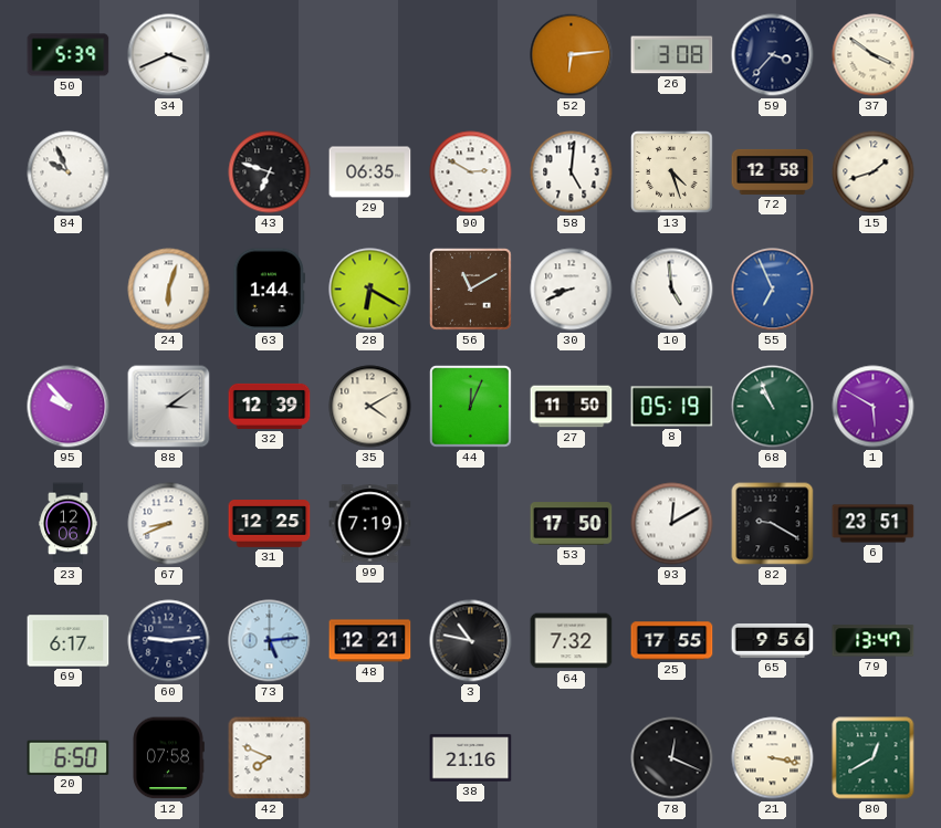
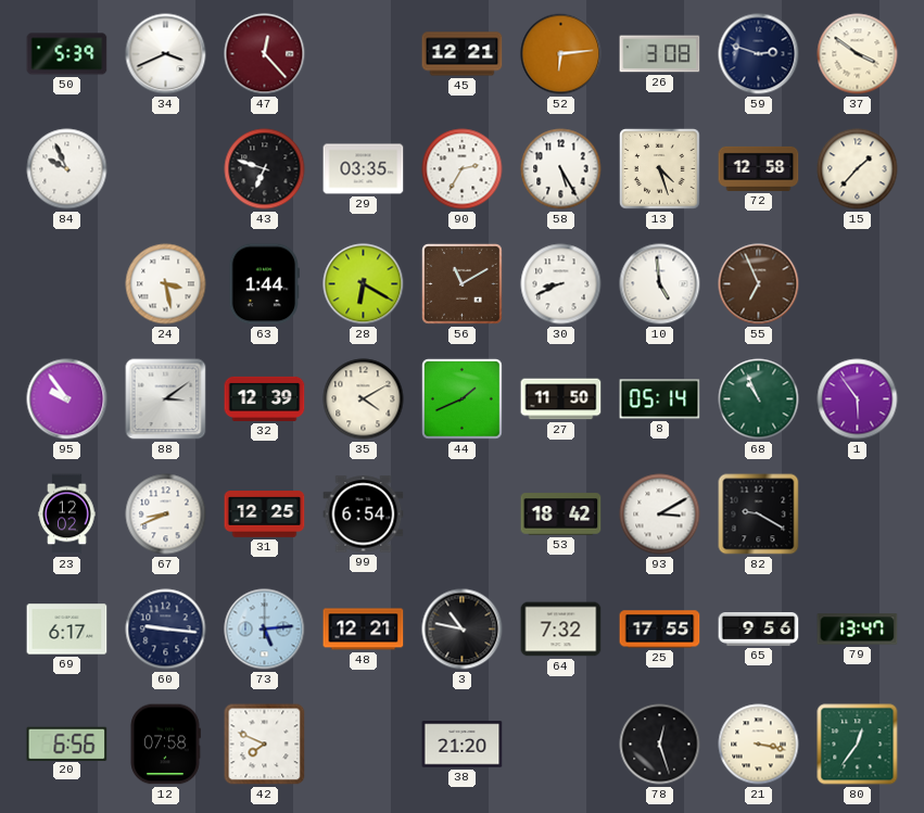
47: none -> 12:23
45: none -> 12:21
59: 3:37 -> 2:48
29: 06:35 -> 03:35
90: 2:50 -> 2:35
58: 5:01 -> 5:25
15: 1:42 -> 1:37
24: 6:03 -> 3:28
55 dial: blue -> brown
95: 9:53 -> 9:54
44: 12:04 -> 1:41
8: 05:19 -> 05:14
1: 5:50 -> 5:54
23: 12:06 -> 12:02
99: 7:19 -> 6:54
53: 17:50 -> 18:42
93: 12:10 -> 3:10
6: 23:51 -> none
60: 9:14 -> 9:16
20: 6:50 -> 6:56
38: 21:16 -> 21:20
78: 12:19 -> 12:27
80: 12:40 -> 12:36
